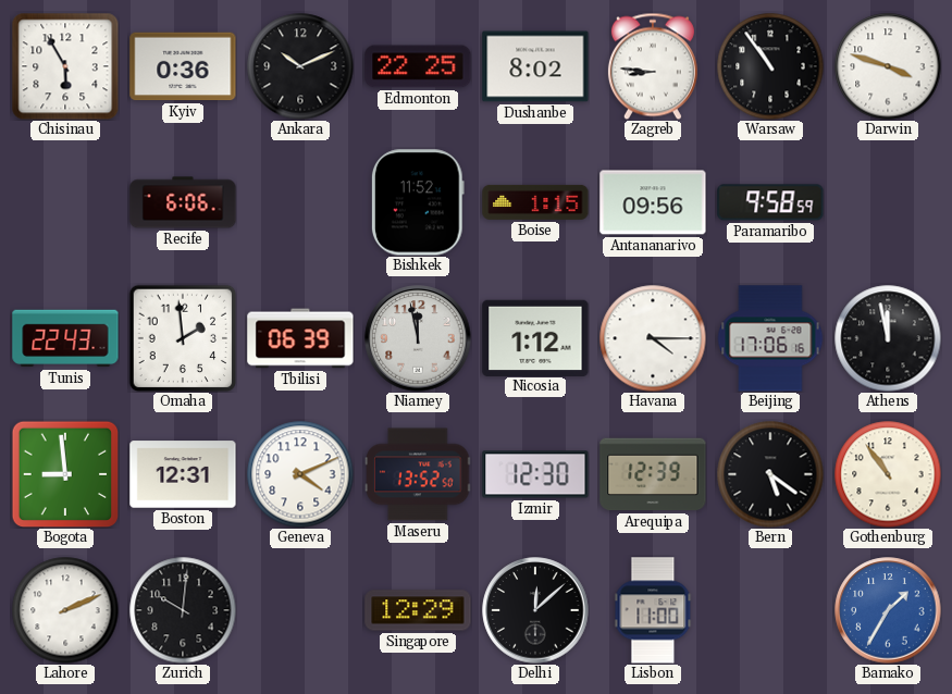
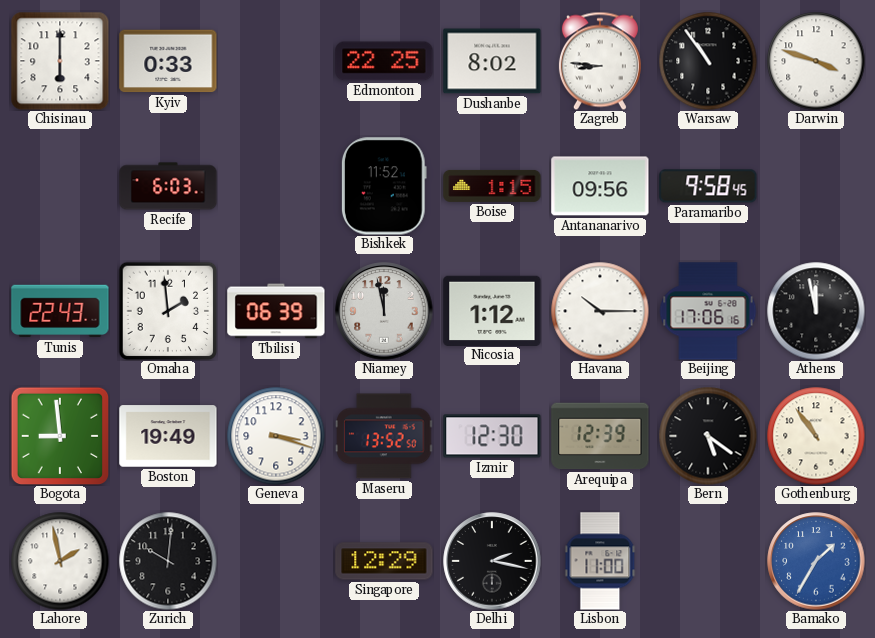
Chisinau: 5:55 -> 6:00
Kyiv: 0:36 -> 0:33
Ankara: 10:11 -> none
Recife: 6:06 -> 6:03
Paramaribo: 9:58:59 -> 9:58:45
Havana: 4:15 -> 10:15
Boston: 12:31 -> 19:49
Geneva: 4:11 -> 3:18
Lahore: 2:11 -> 1:58
Delhi: 12:08 -> 2:17
